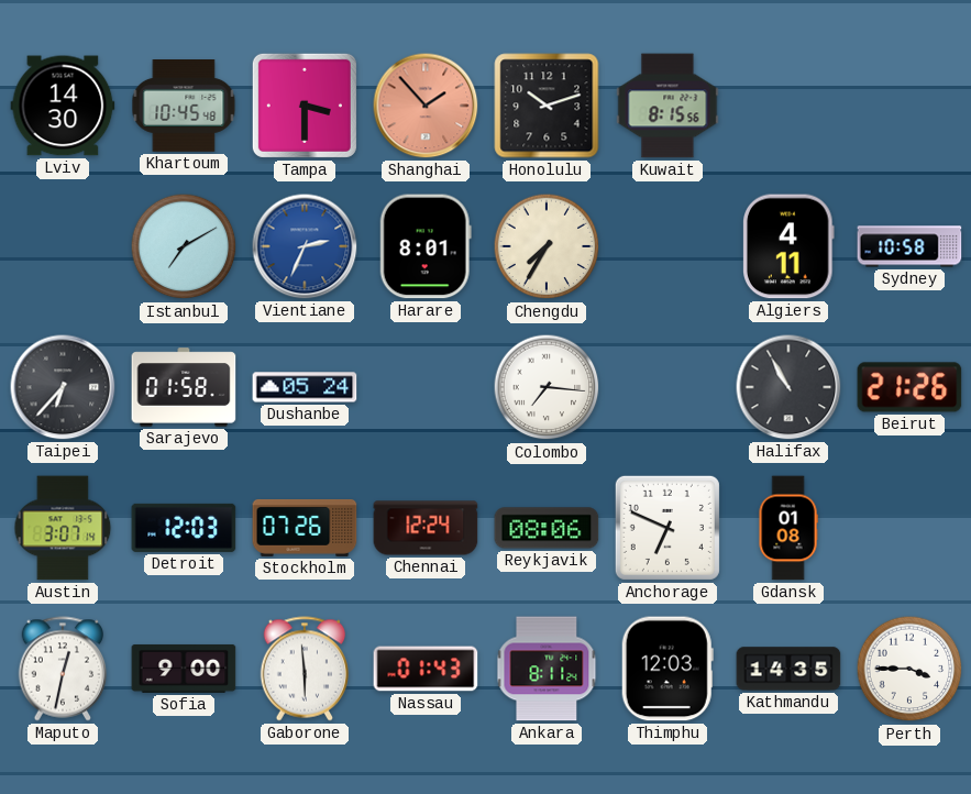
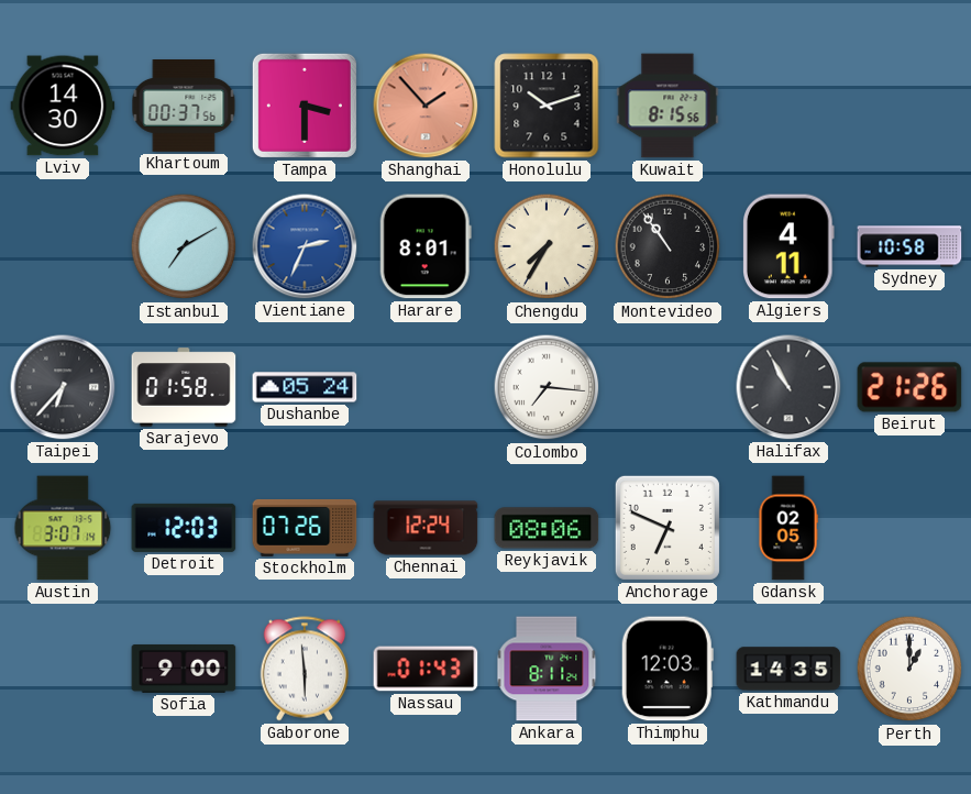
Khartoum: 10:45 -> 00:37
Montevideo: none -> 10:54
Gdansk: 01:08 -> 02:05
Maputo: 12:32 -> none
Perth: 3:45 -> 1:00
